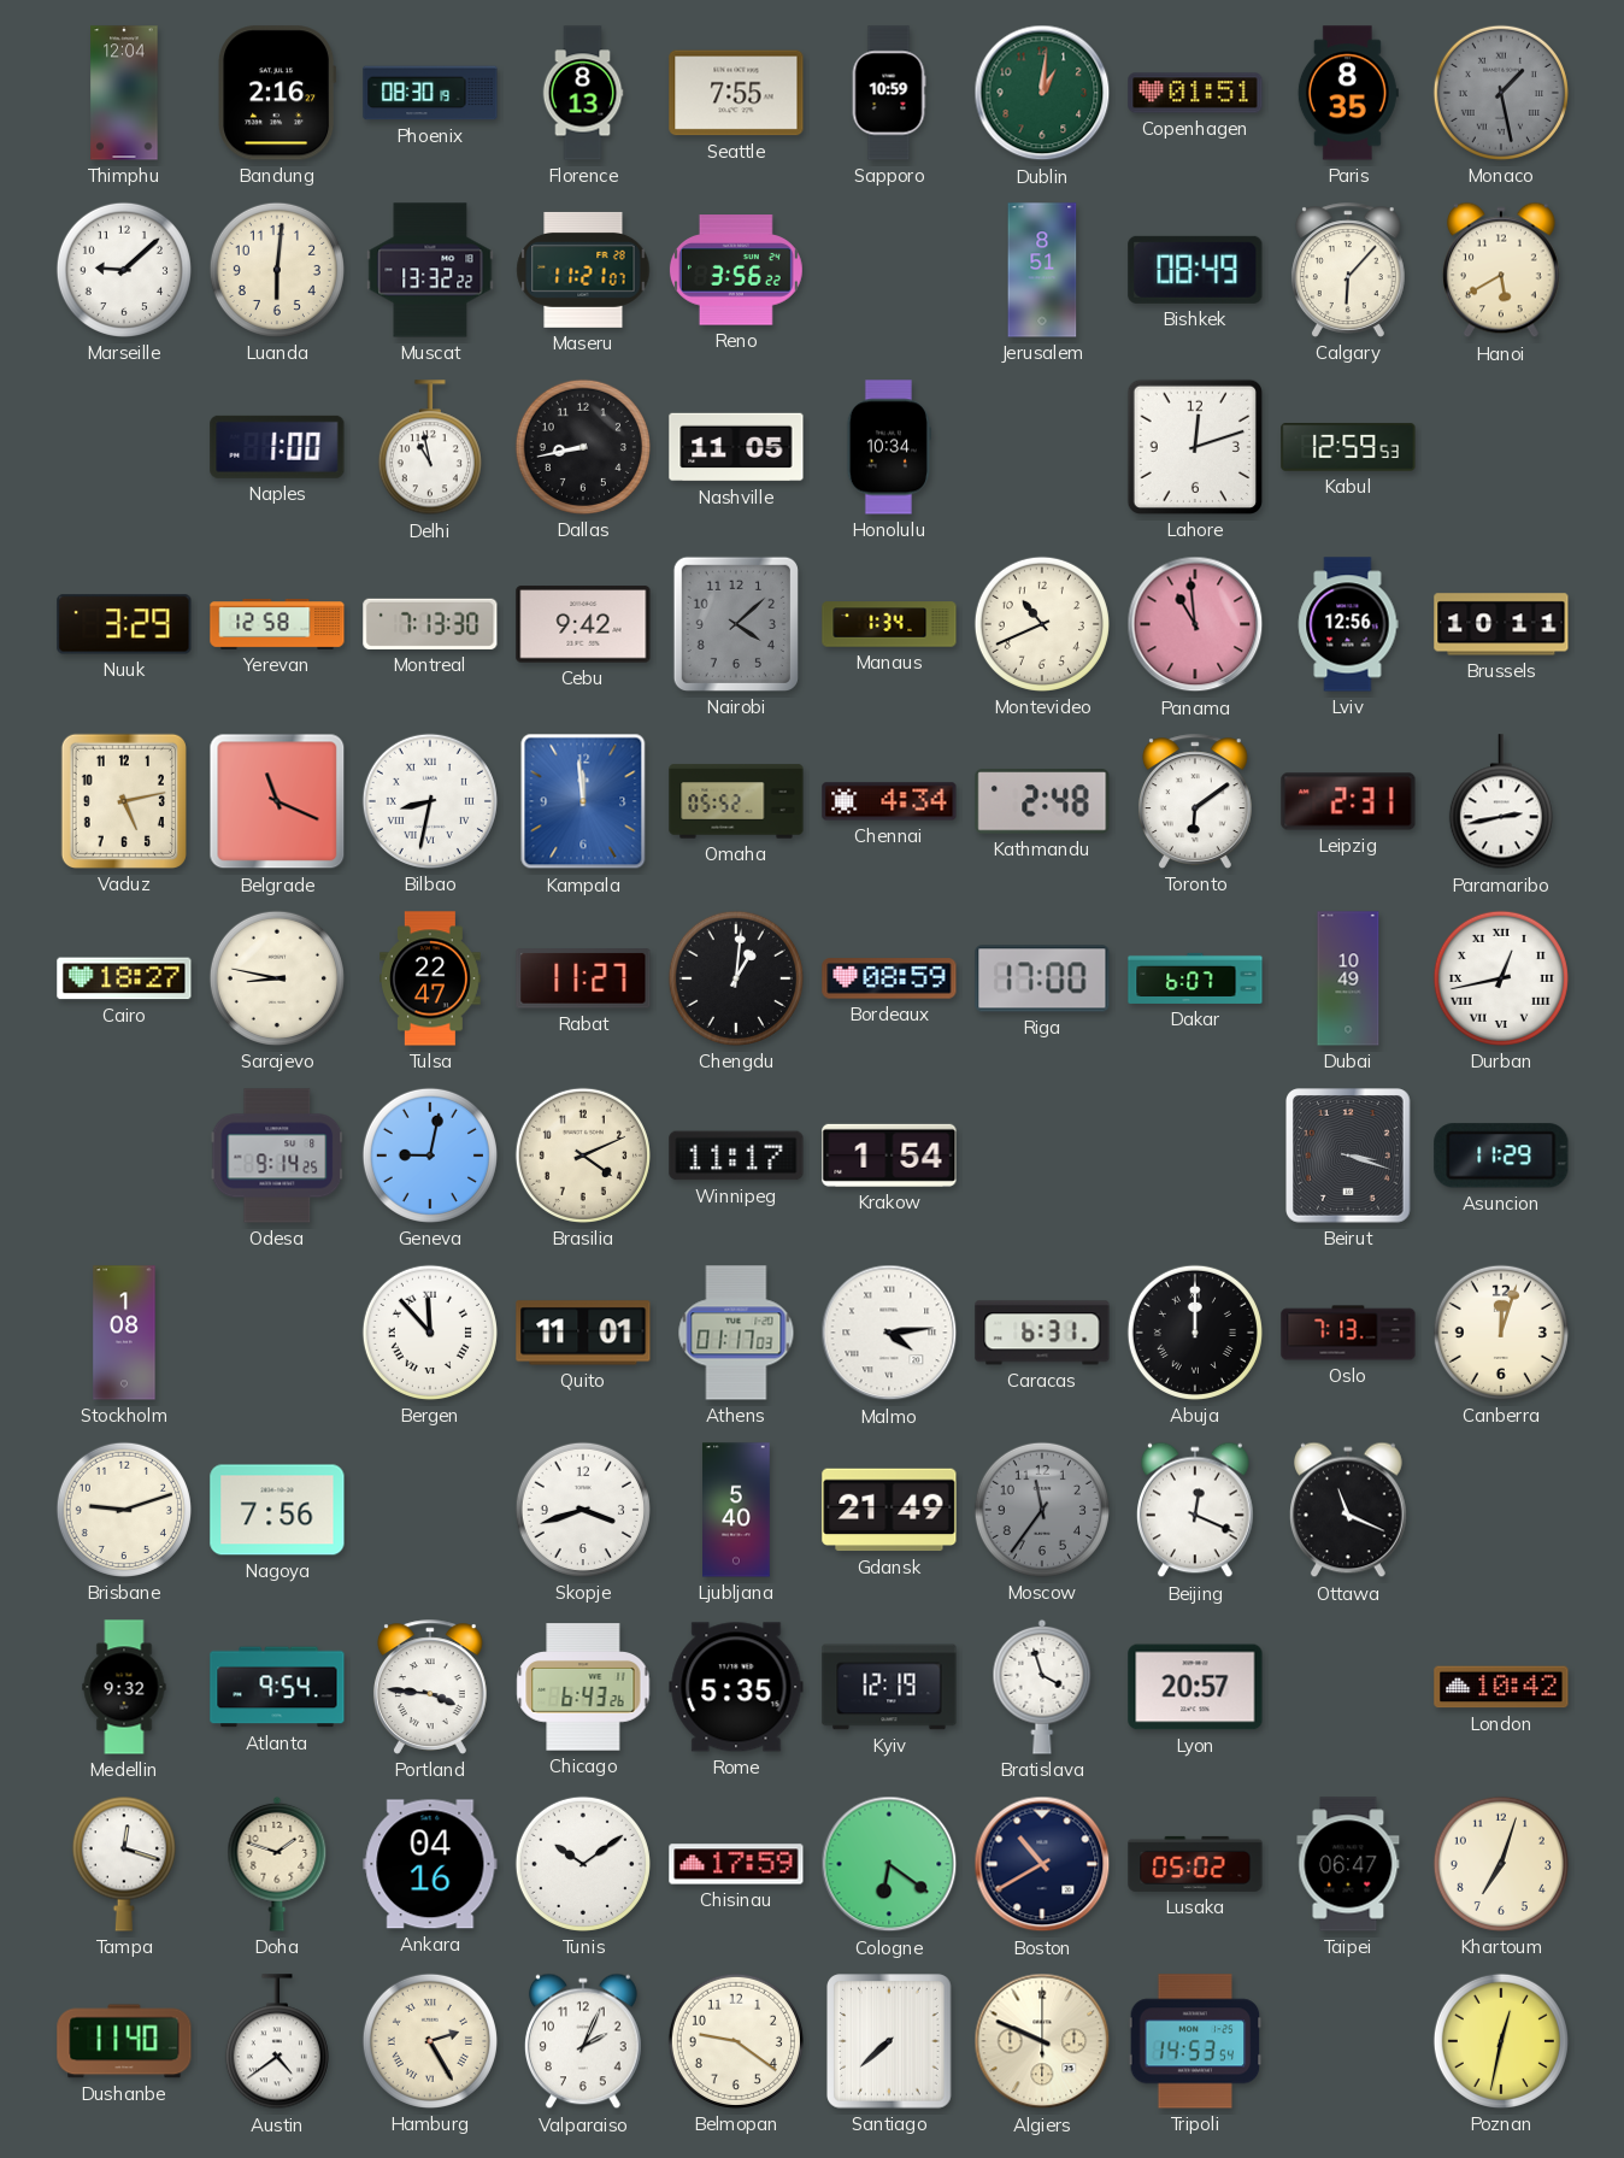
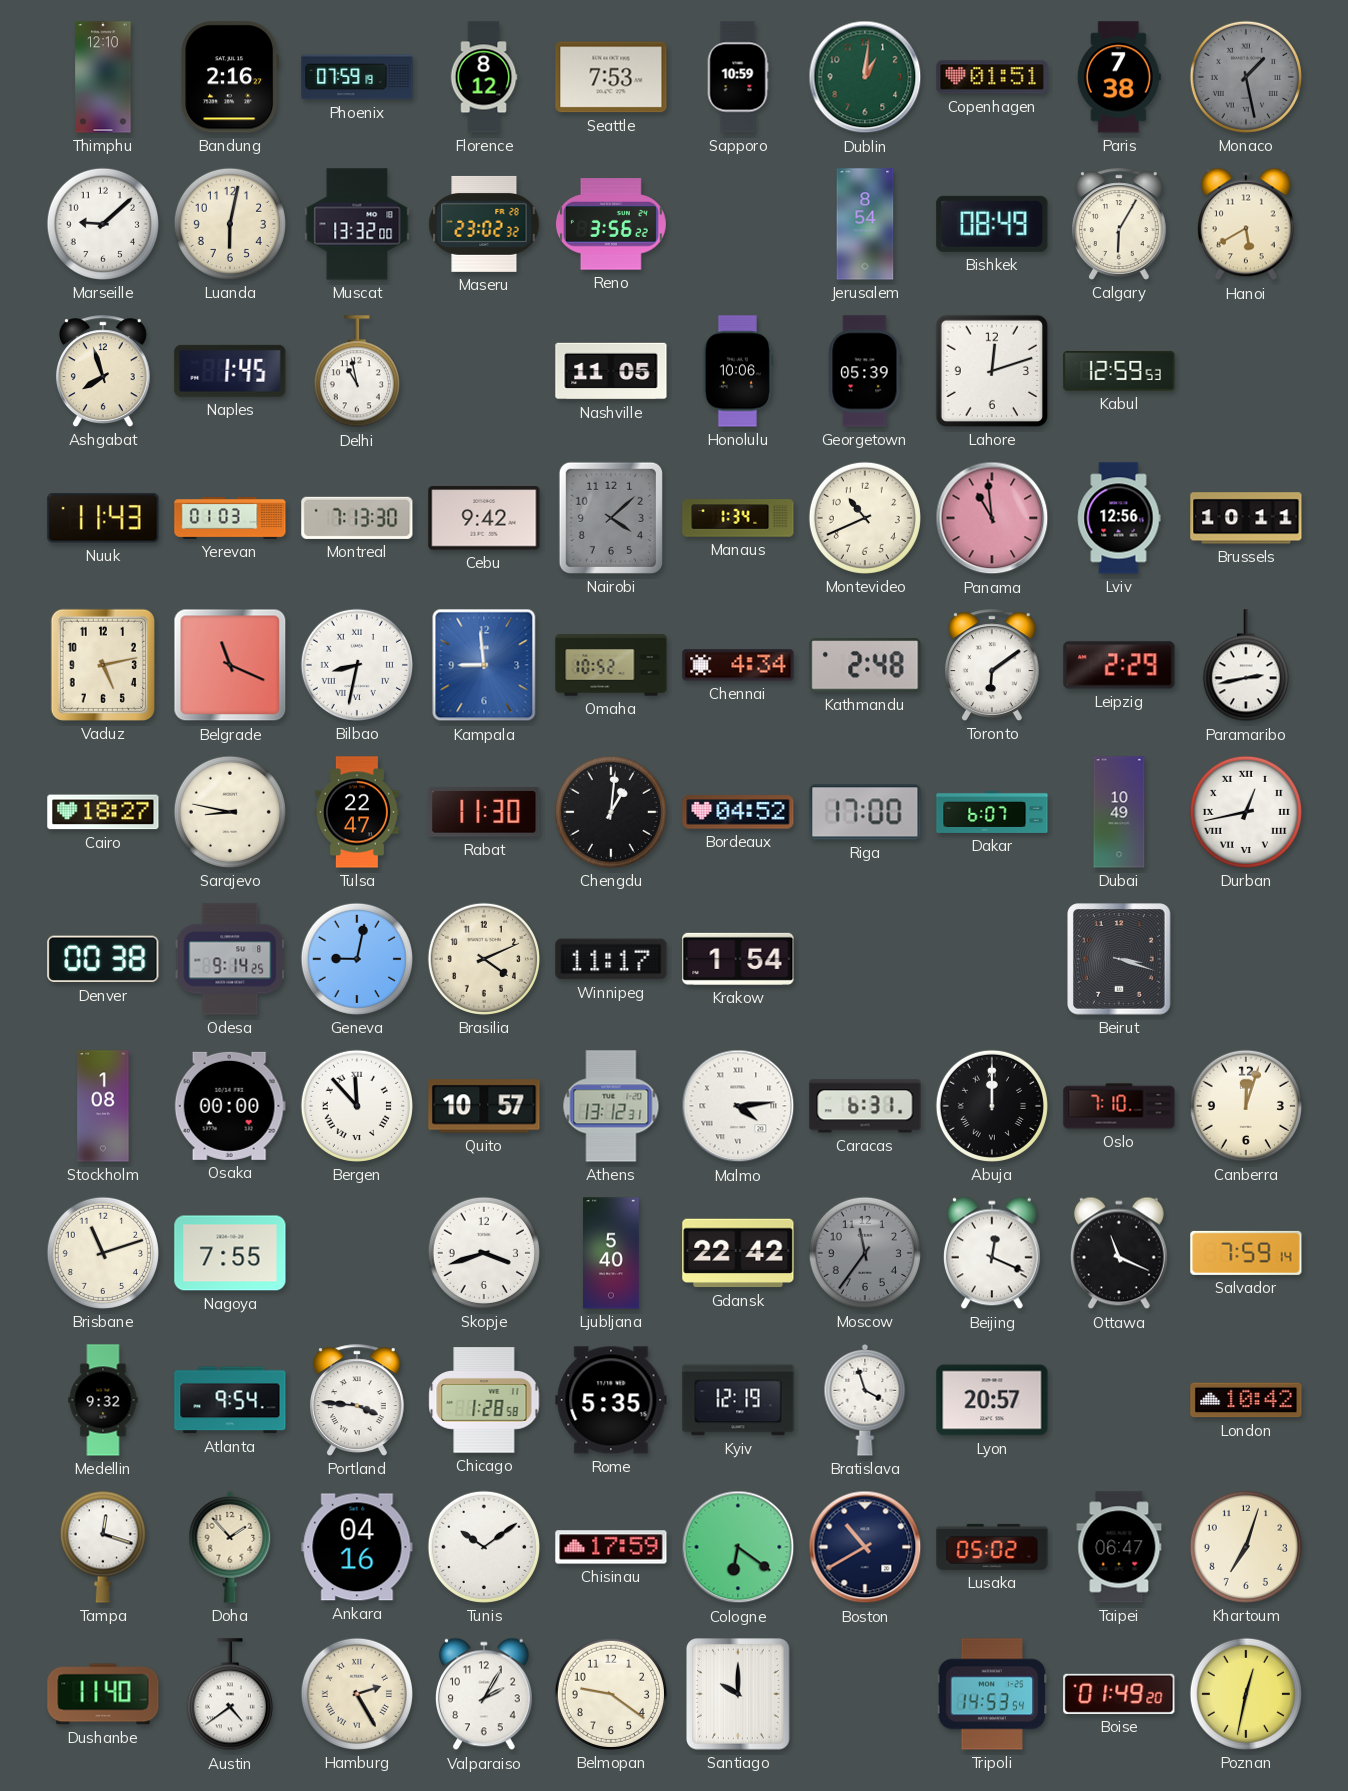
Thimphu: 12:04 -> 12:10
Phoenix: 08:30 -> 07:59
Florence: 8:13 -> 8:12
Seattle: 7:55 -> 7:53
Paris: 8:35 -> 7:38
Luanda: 6:01 -> 6:02
Muscat: 13:32:22 -> 13:32:00
Maseru: 11:21 -> 23:02
Jerusalem: 8:51 -> 8:54
Calgary: 6:07 -> 6:05
Ashgabat: none -> 7:57
Naples: 1:00 -> 1:45
Dallas: 8:43 -> none
Honolulu: 10:34 -> 10:06
Georgetown: none -> 05:39
Nuuk: 3:29 -> 11:43
Yerevan: 12:58 -> 01:03
Kampala: 11:59 -> 8:59
Omaha: 05:52 -> 10:52
Leipzig: 2:31 -> 2:29
Rabat: 11:27 -> 11:30
Bordeaux: 08:59 -> 04:52
Denver: none -> 00:38
Asuncion: 11:29 -> none
Osaka: none -> 00:00
Quito: 11:01 -> 10:57
Athens: 01:17 -> 13:12
Oslo: 7:13 -> 7:10
Brisbane: 9:12 -> 11:12
Nagoya: 7:56 -> 7:55
Gdansk: 21:49 -> 22:42
Salvador: none -> 7:59
Chicago: 6:43 -> 1:28
Doha: 1:48 -> 1:53
Valparaiso: 2:04 -> 2:05
Santiago: 7:38 -> 10:00
Algiers: 9:49 -> none
Boise: none -> 01:49
